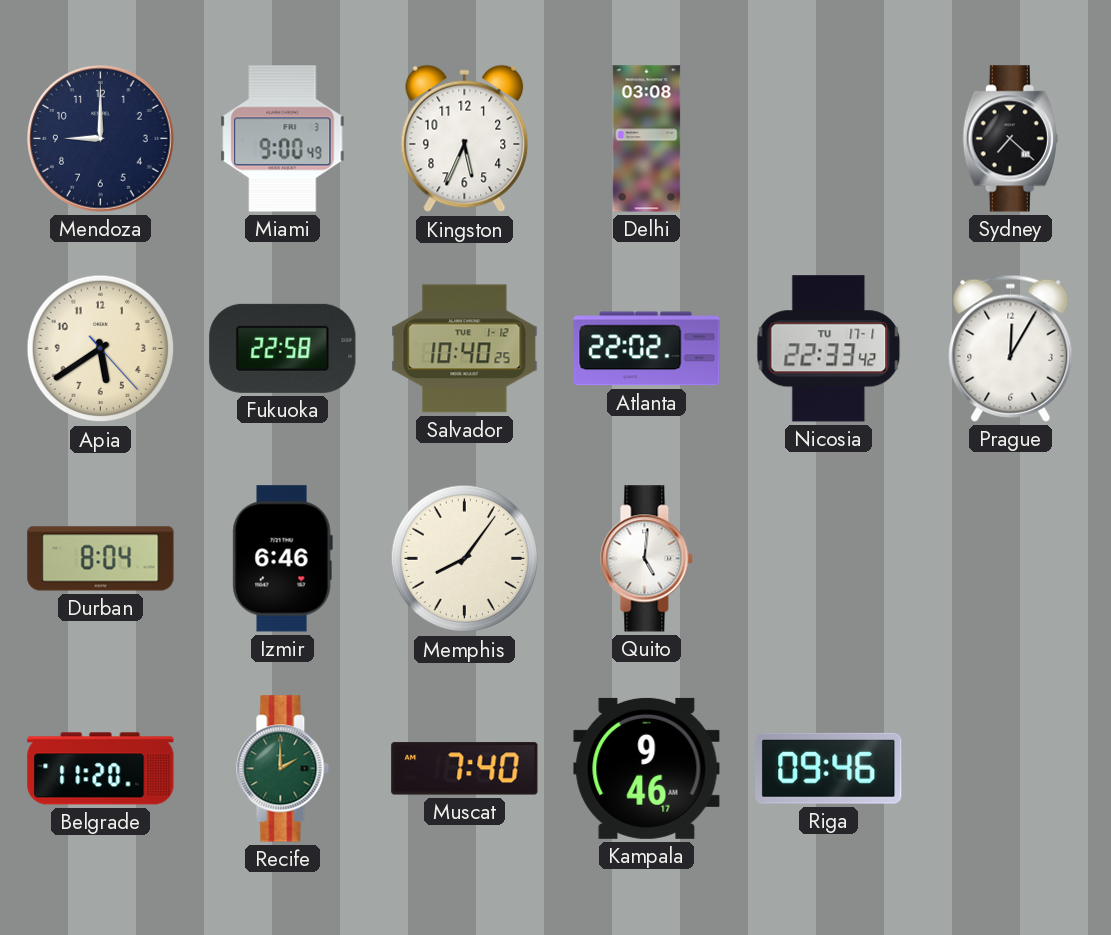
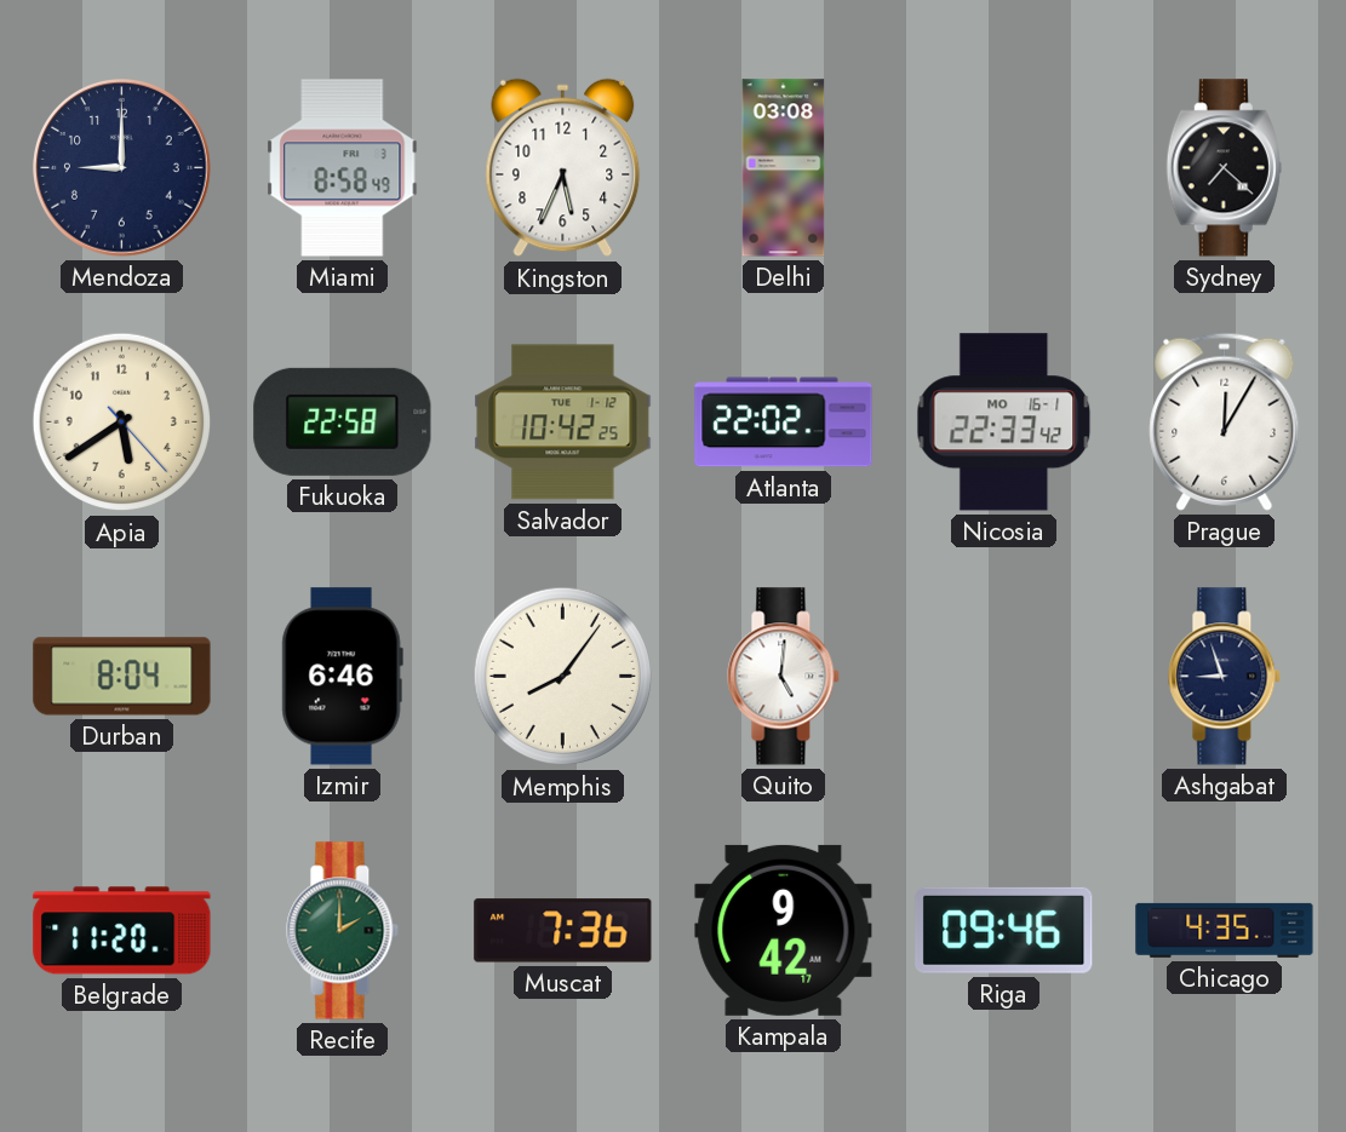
Miami: 9:00 -> 8:58
Salvador: 10:40 -> 10:42
Nicosia date: TU 17-1 -> MO 16-1
Ashgabat: none -> 8:57
Muscat: 7:40 -> 7:36
Kampala: 9:46 -> 9:42
Chicago: none -> 4:35
